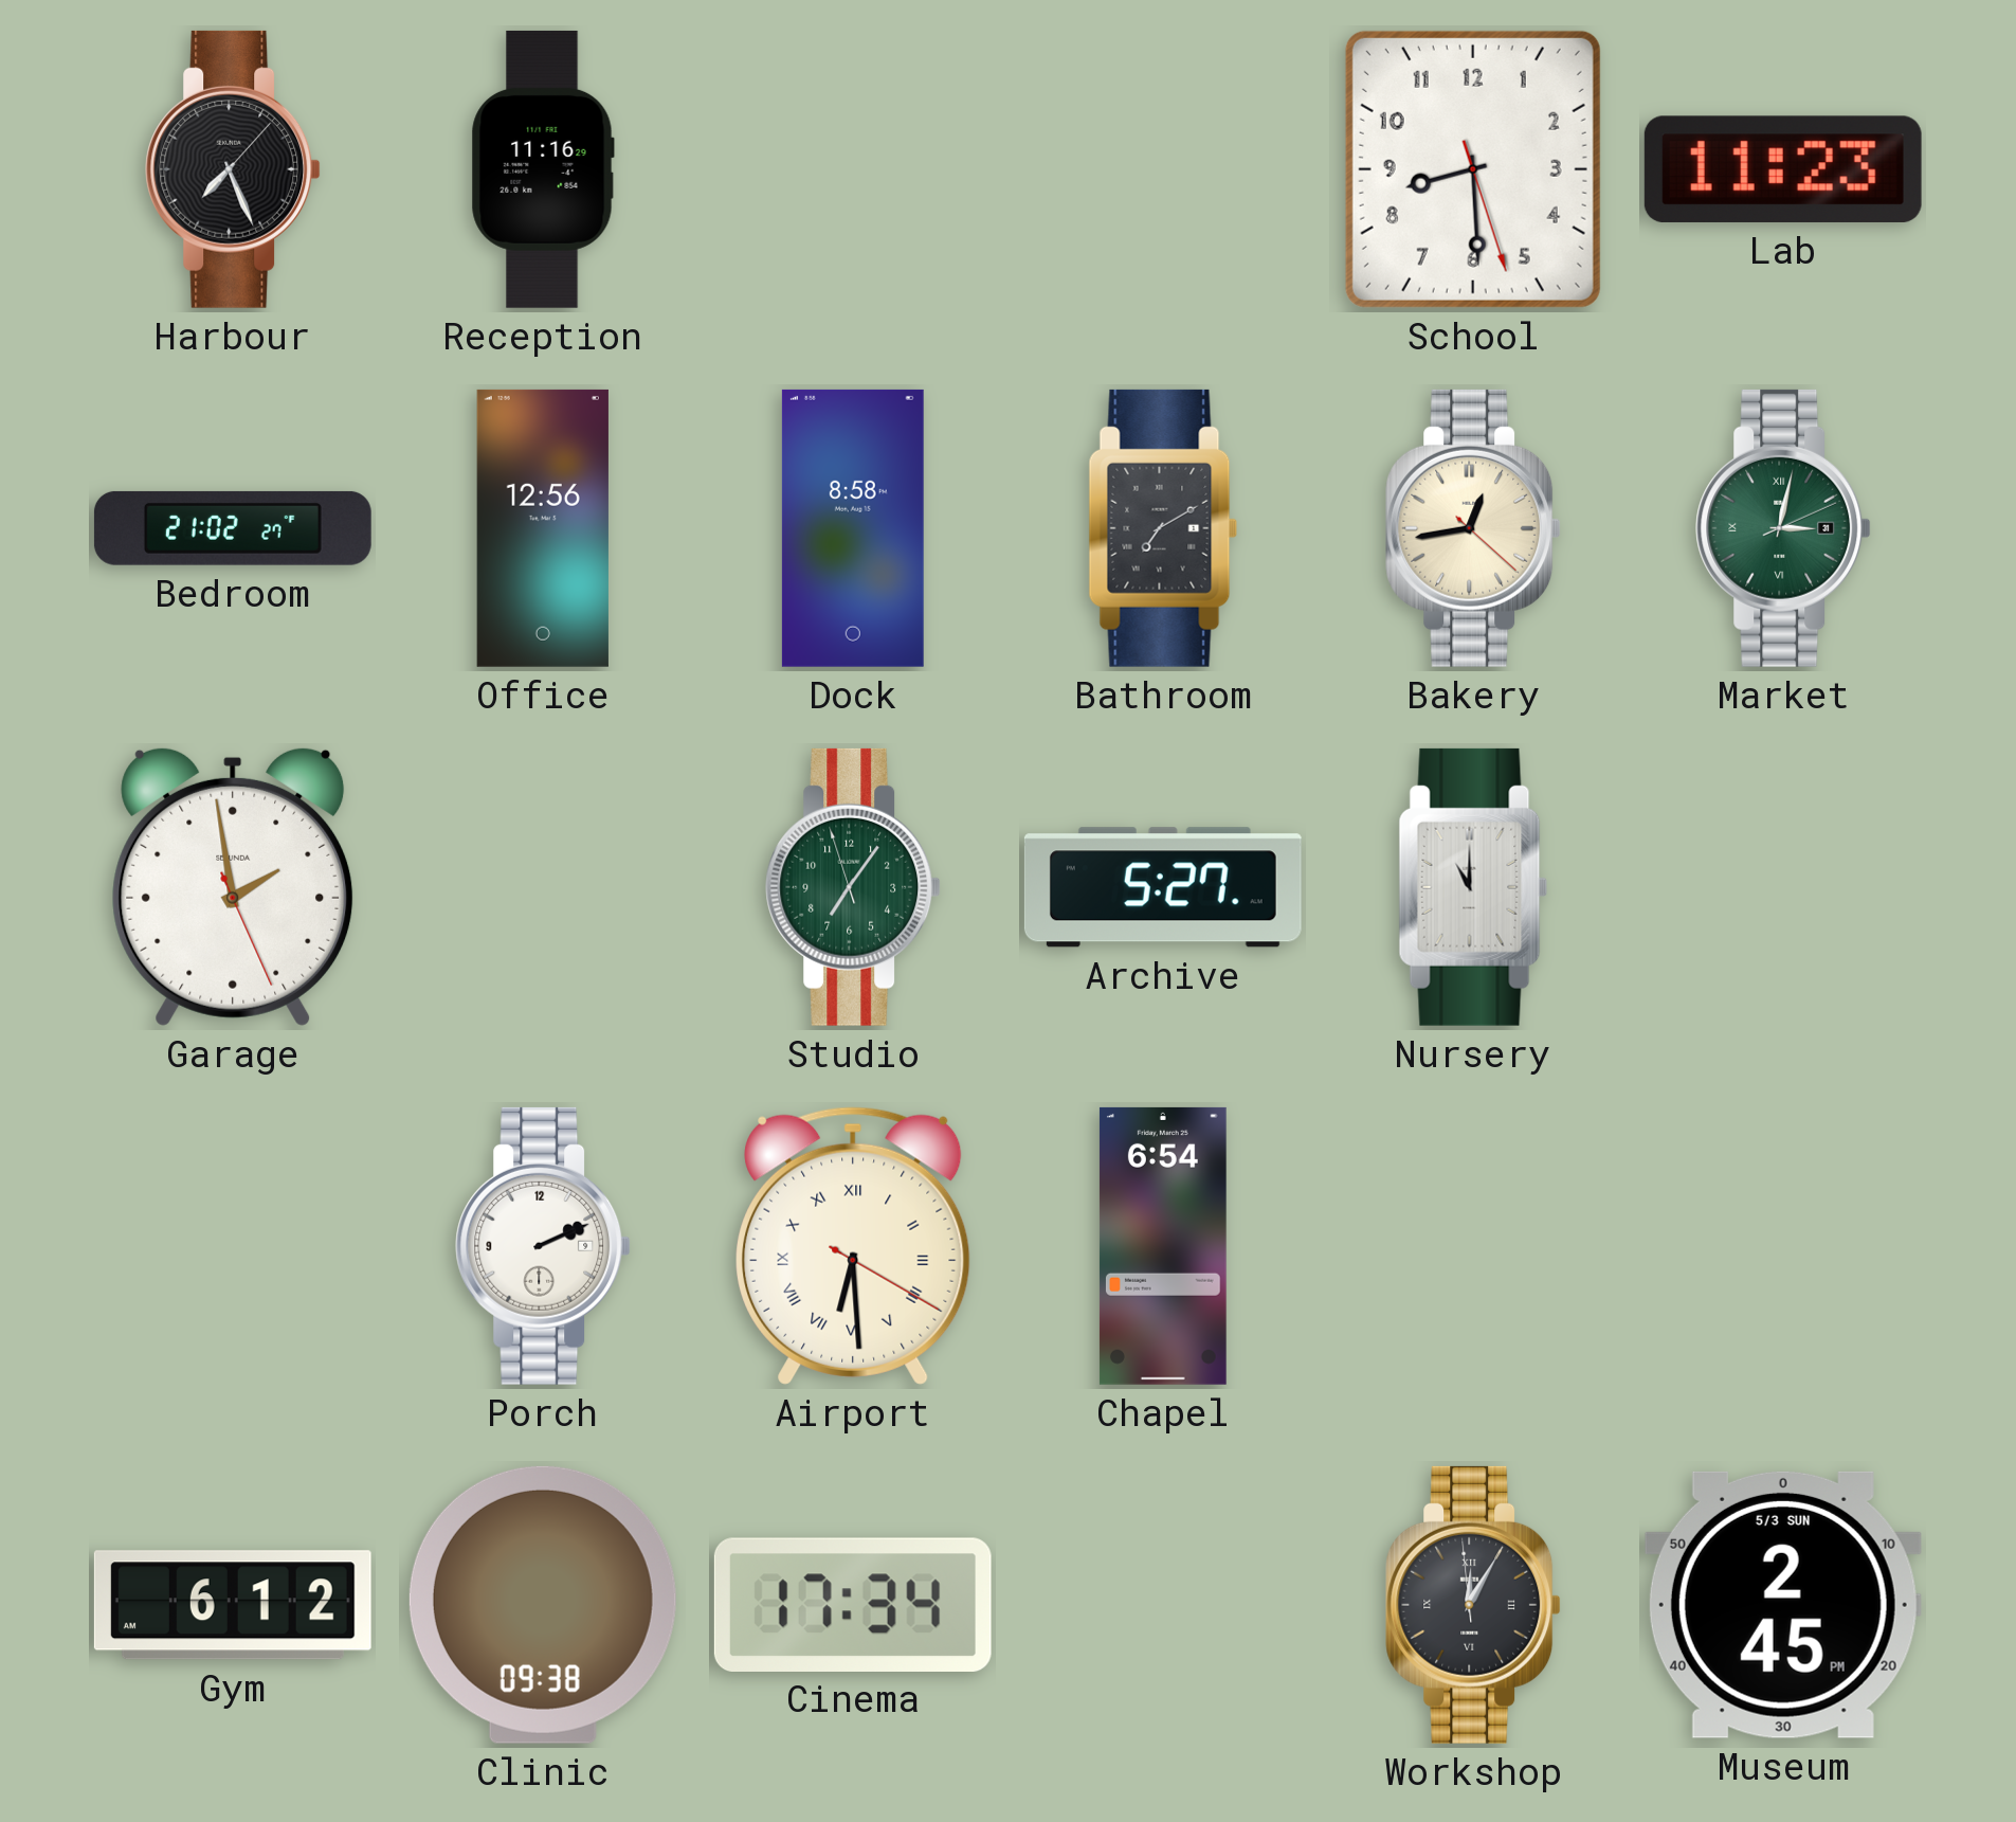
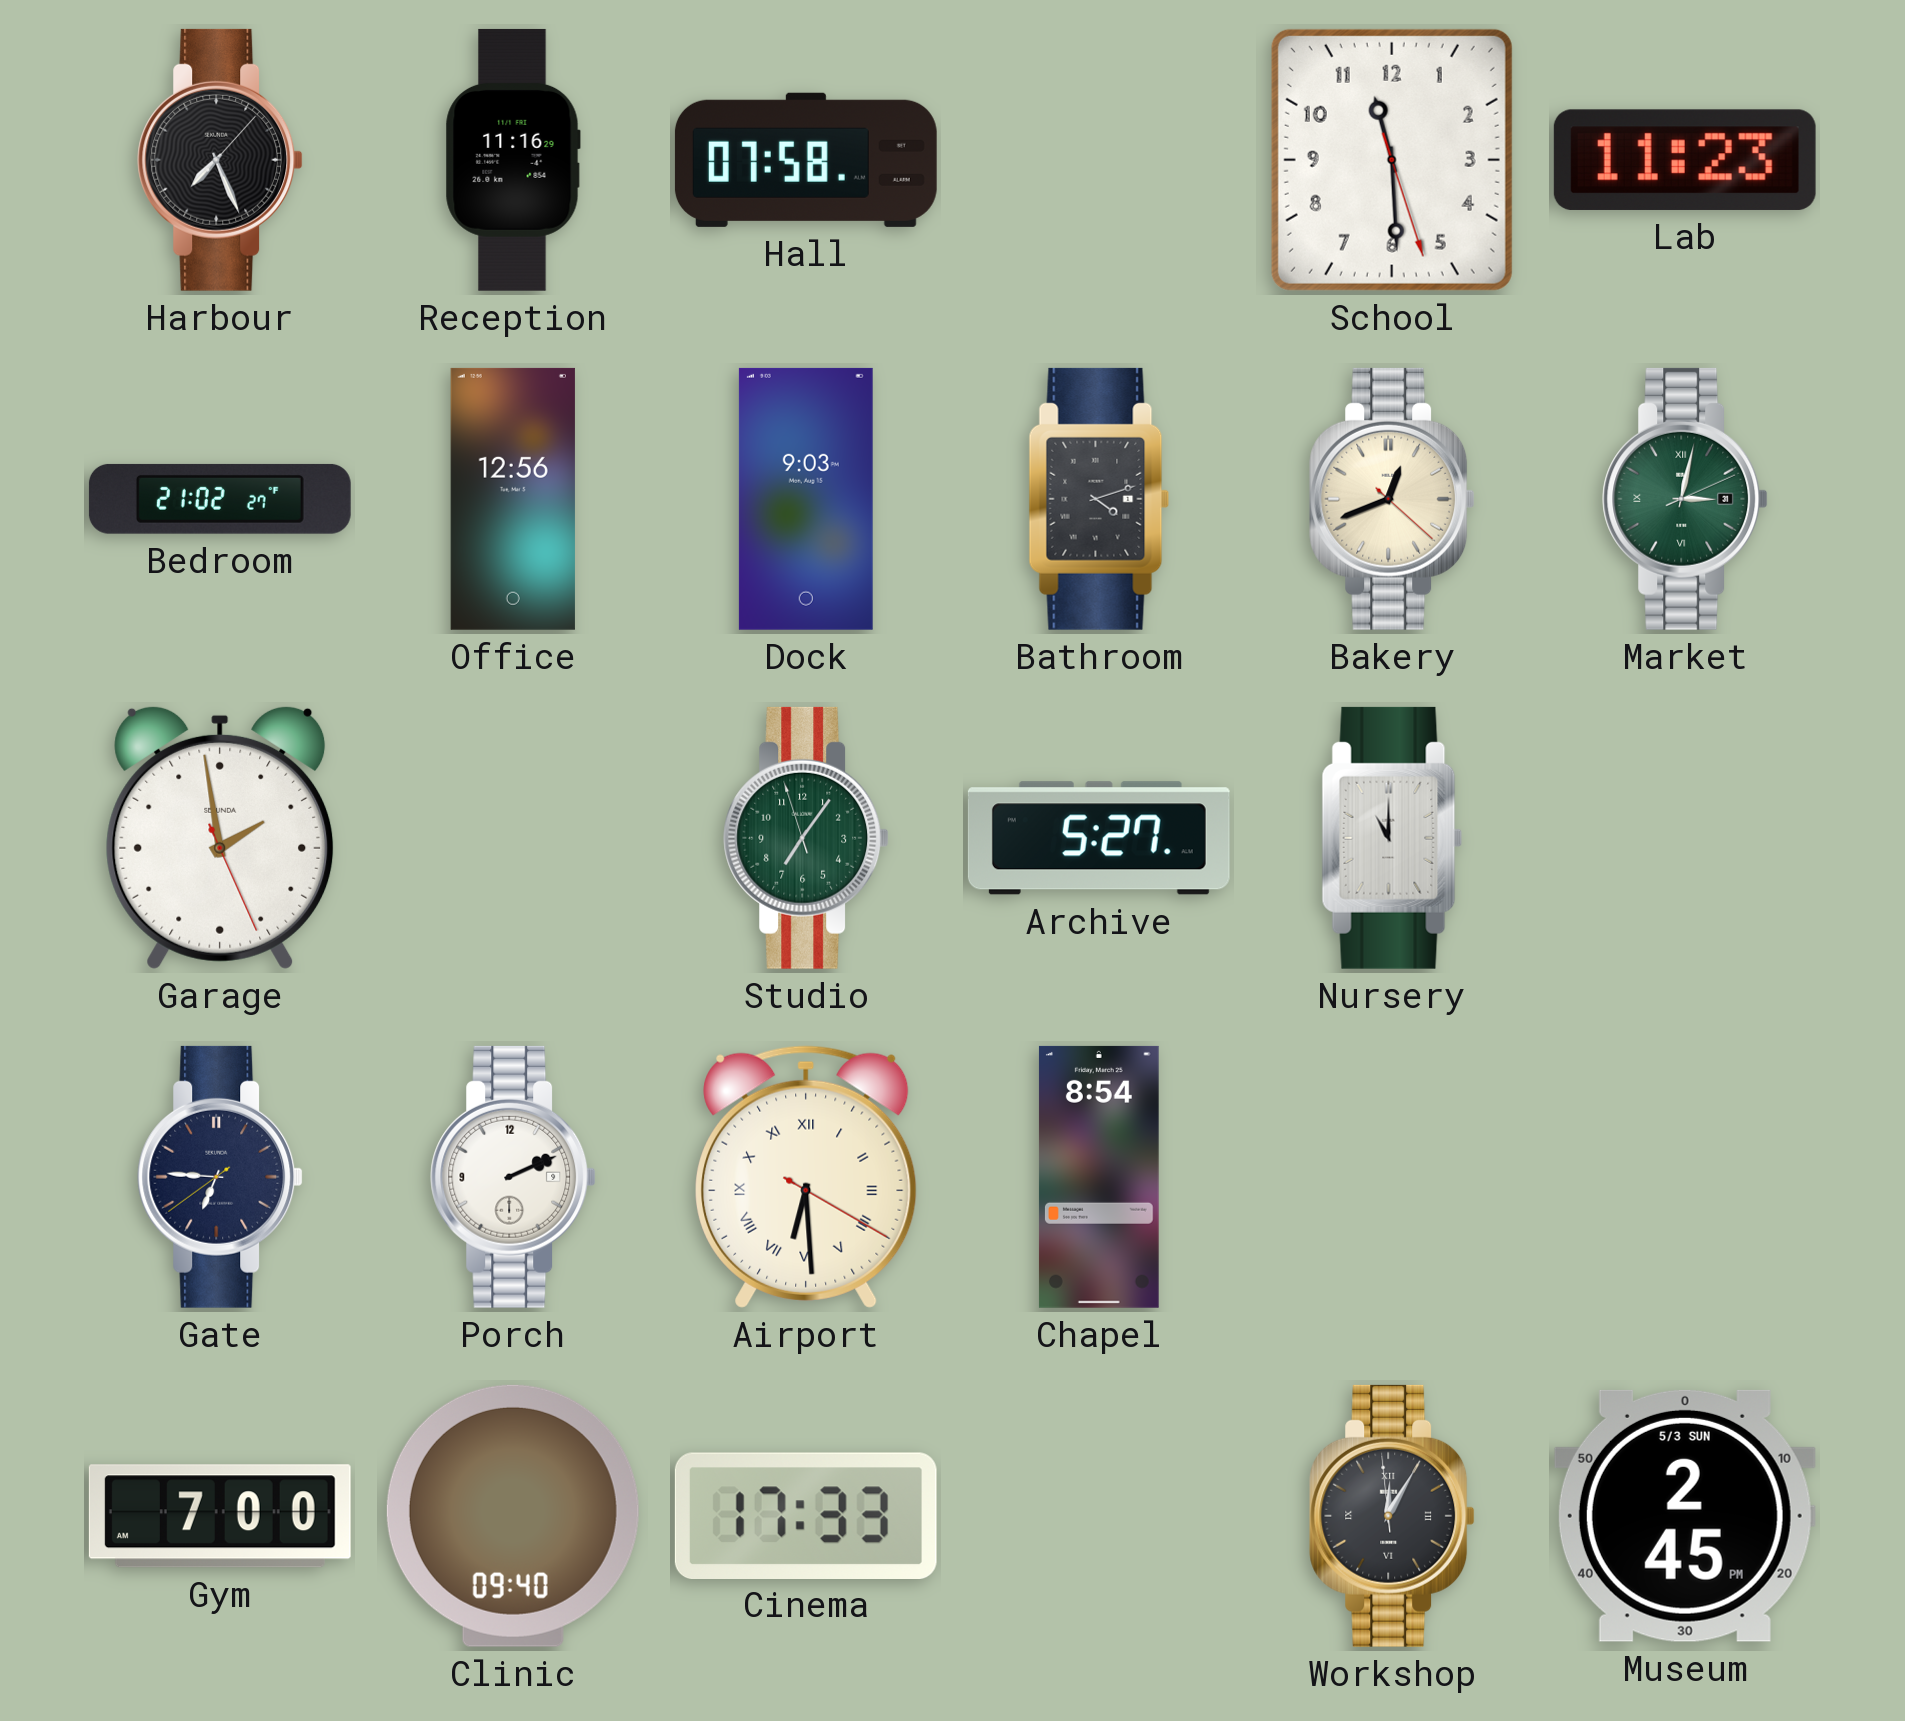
Hall: none -> 07:58
School: 8:29 -> 11:29
Dock: 8:58 -> 9:03
Bathroom: 7:10 -> 4:12
Bakery: 12:43 -> 12:41
Gate: none -> 6:45
Chapel: 6:54 -> 8:54
Gym: 6:12 -> 7:00
Clinic: 09:38 -> 09:40
Cinema: 17:34 -> 17:33
